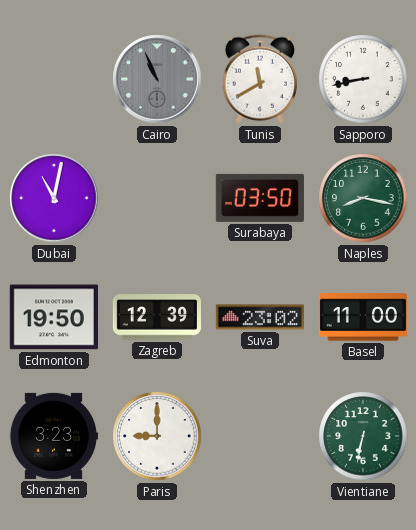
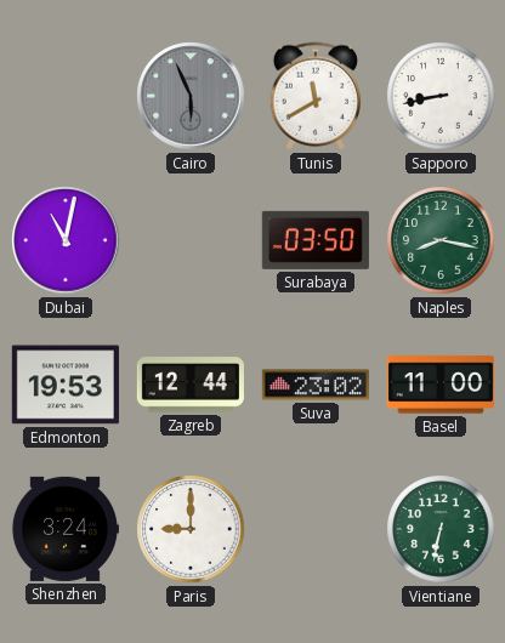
Cairo: 10:56 -> 5:56
Edmonton: 19:50 -> 19:53
Zagreb: 12:39 -> 12:44
Shenzhen: 3:23 -> 3:24
